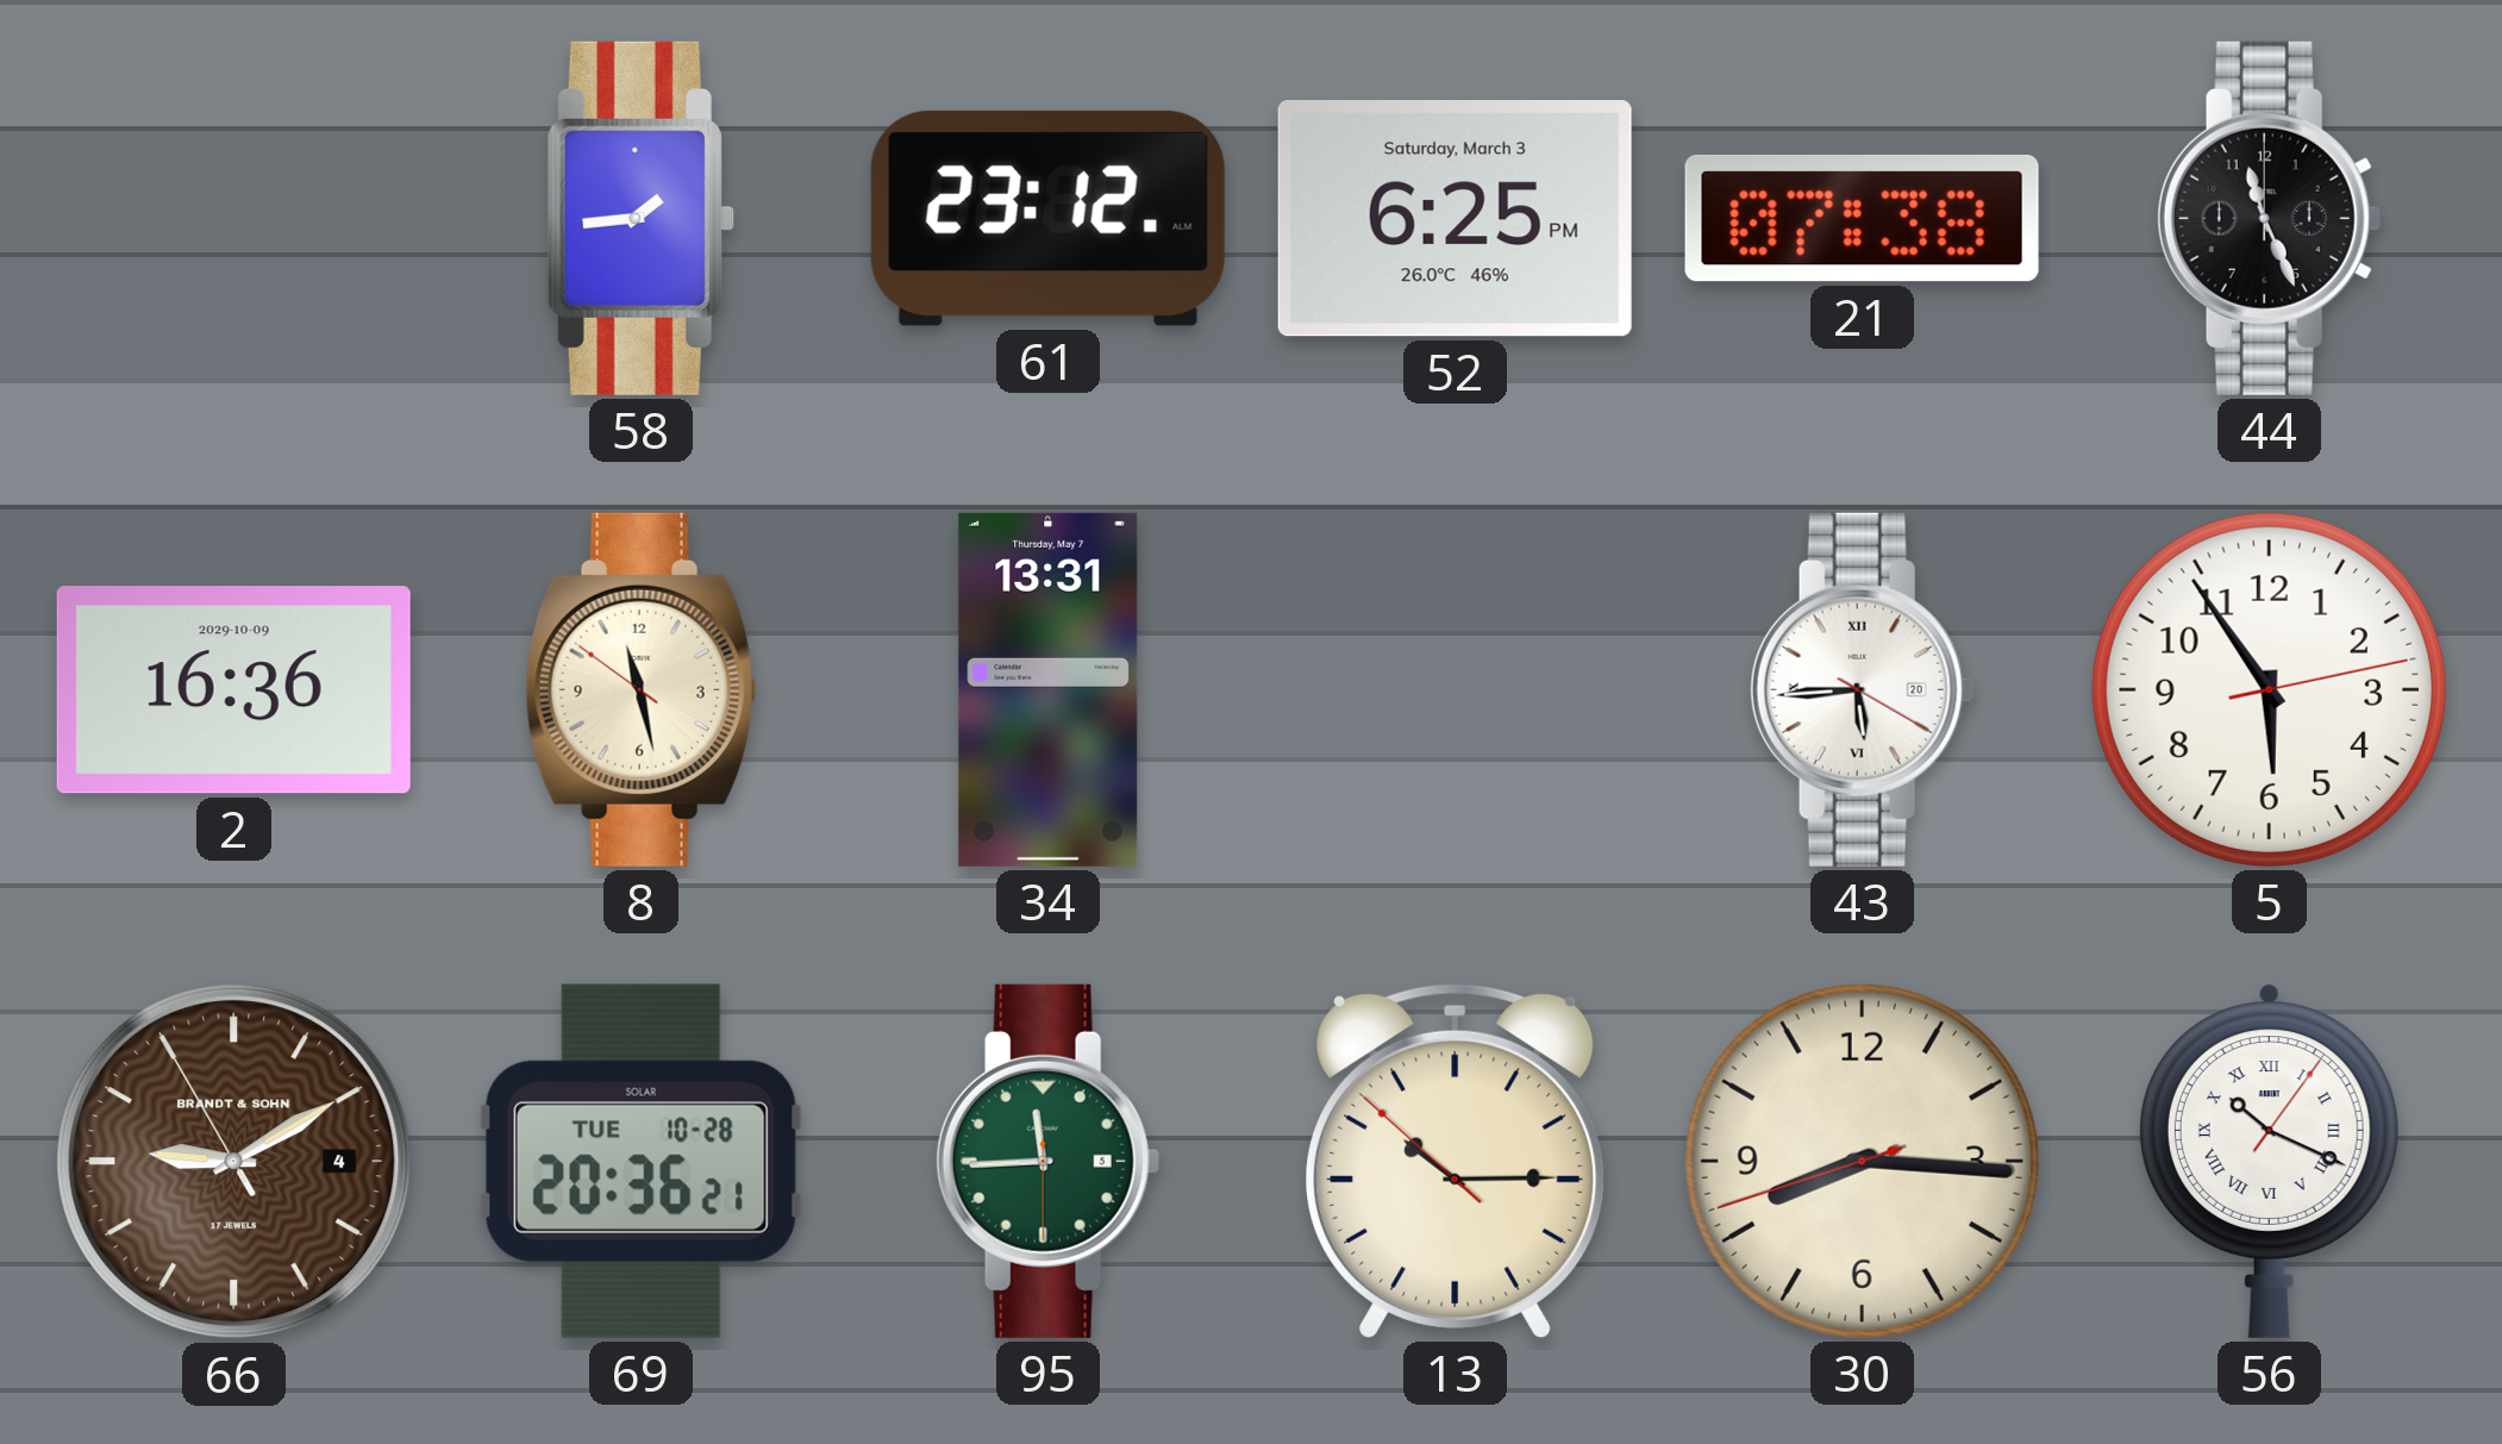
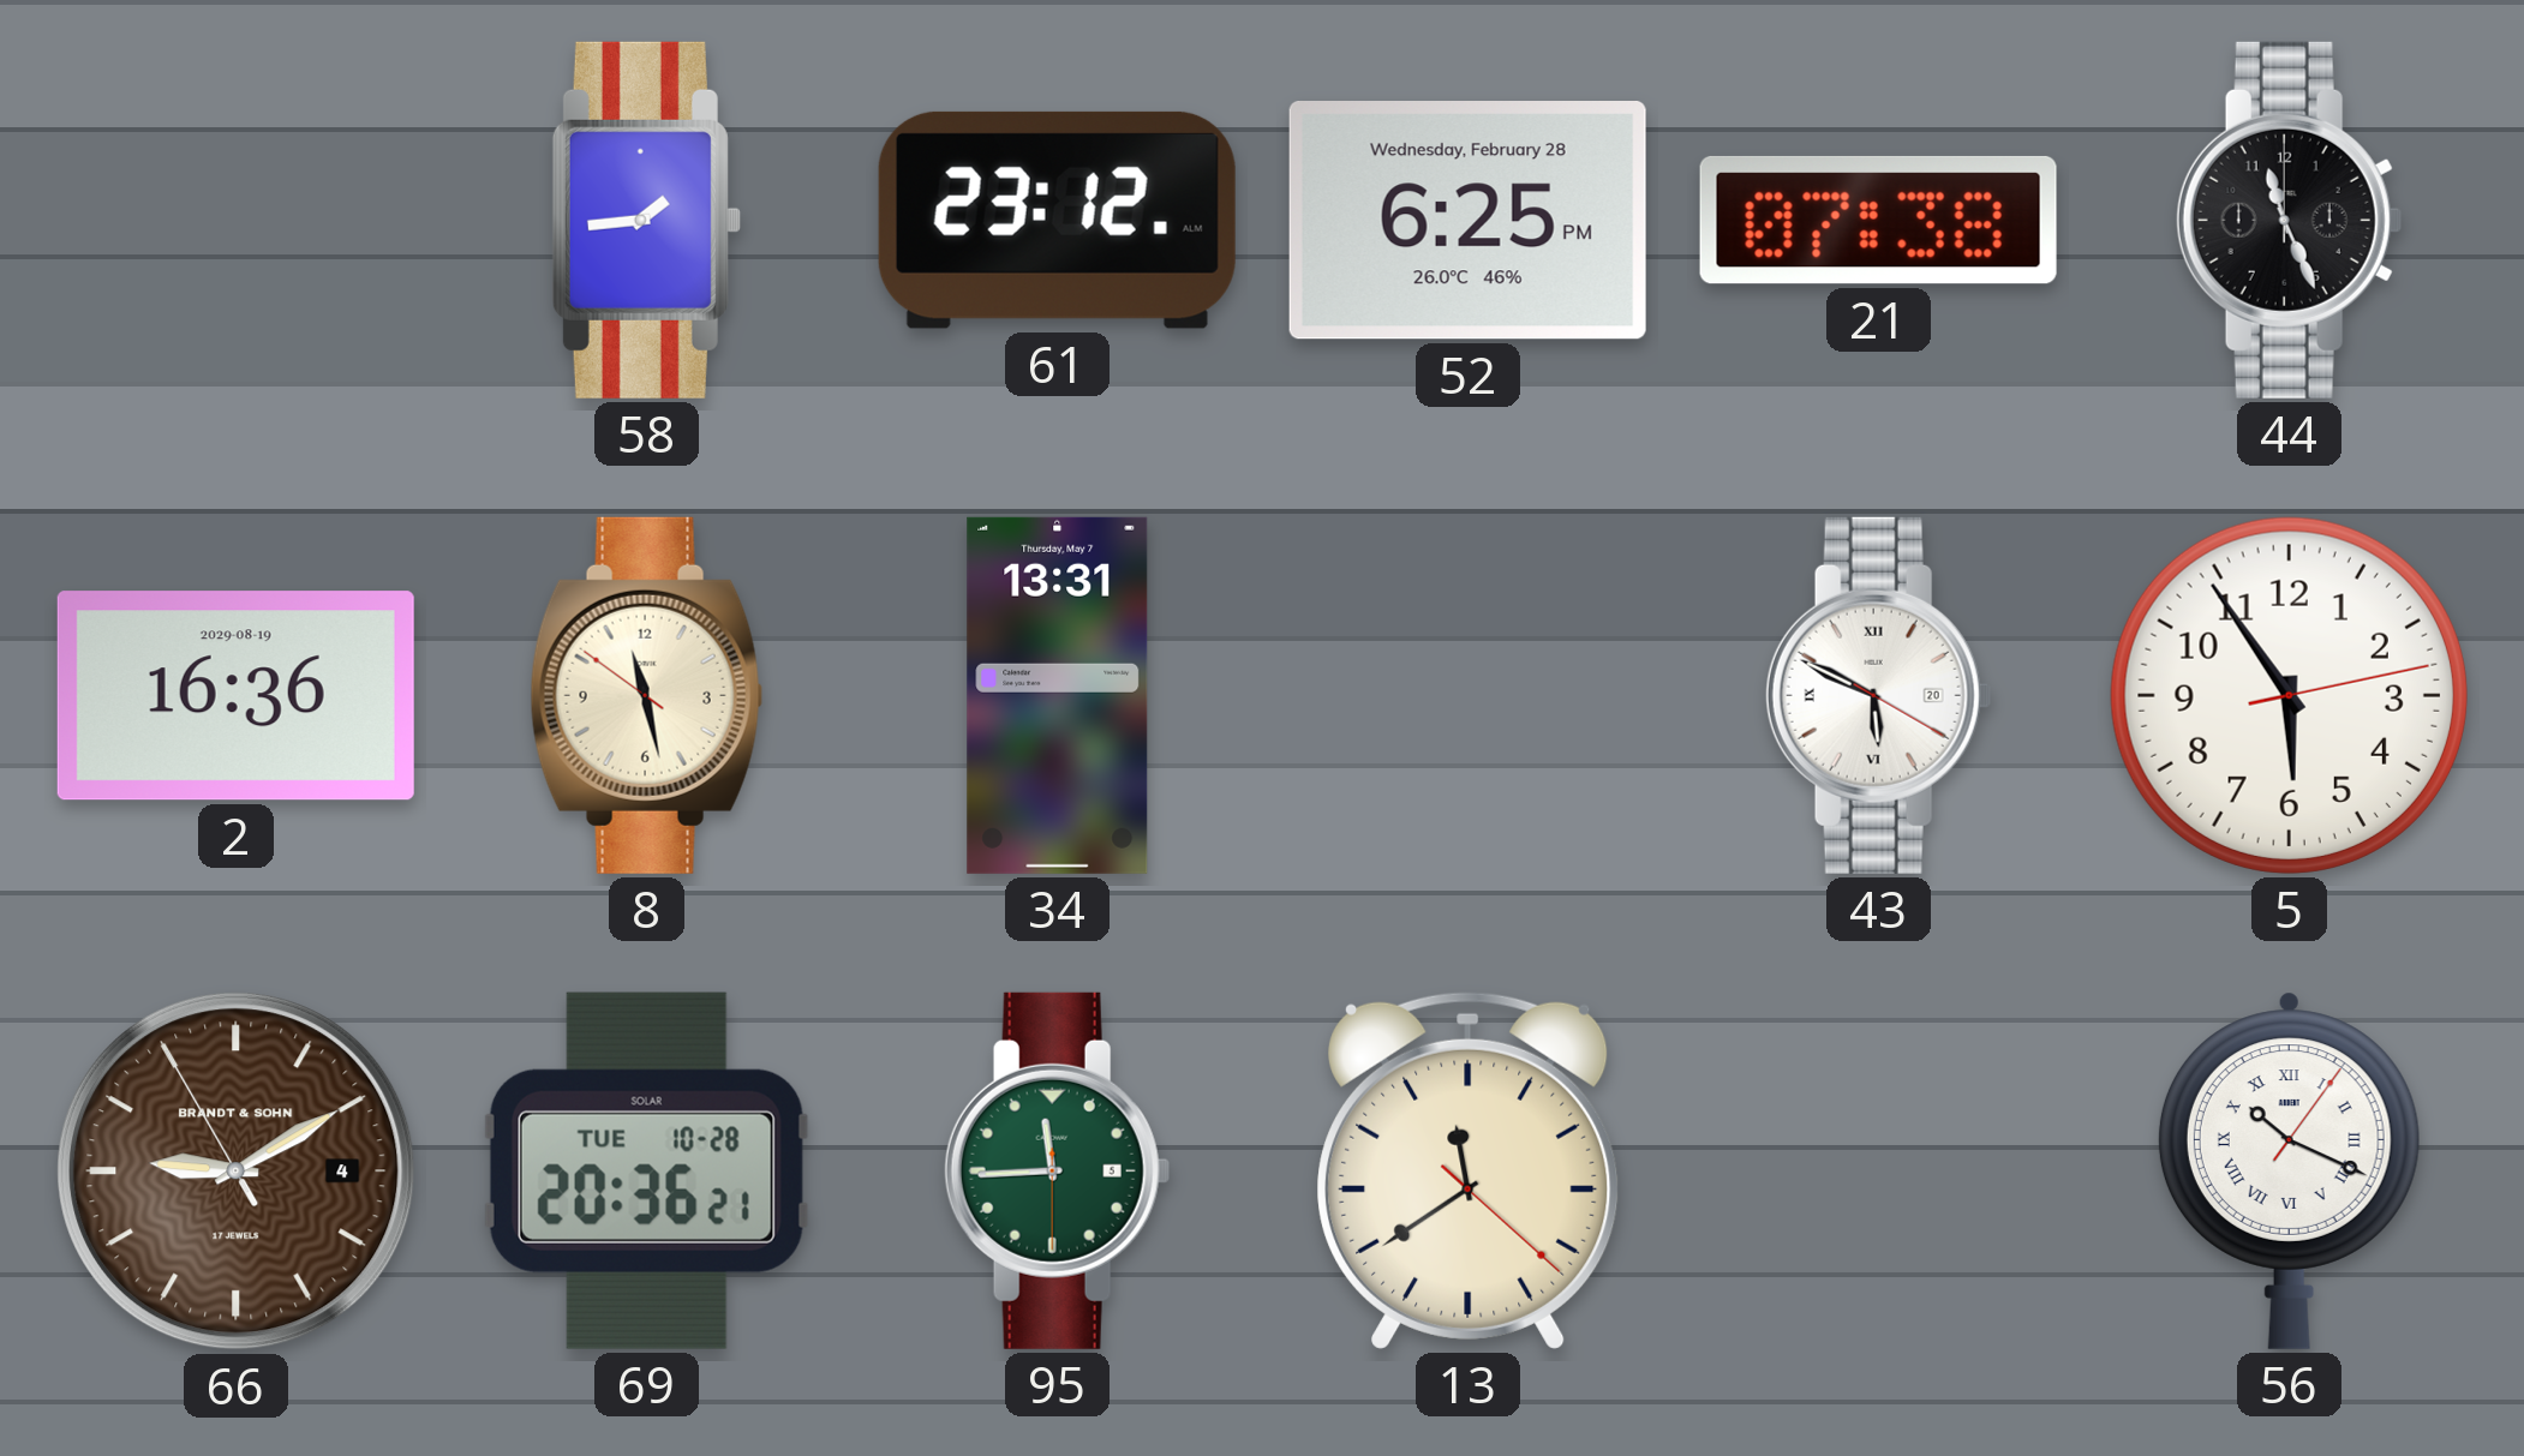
52 date: Saturday, March 3 -> Wednesday, February 28
2 date: 2029-10-09 -> 2029-08-19
43: 5:44 -> 5:49
13: 10:14 -> 11:39
30: 8:15 -> none
